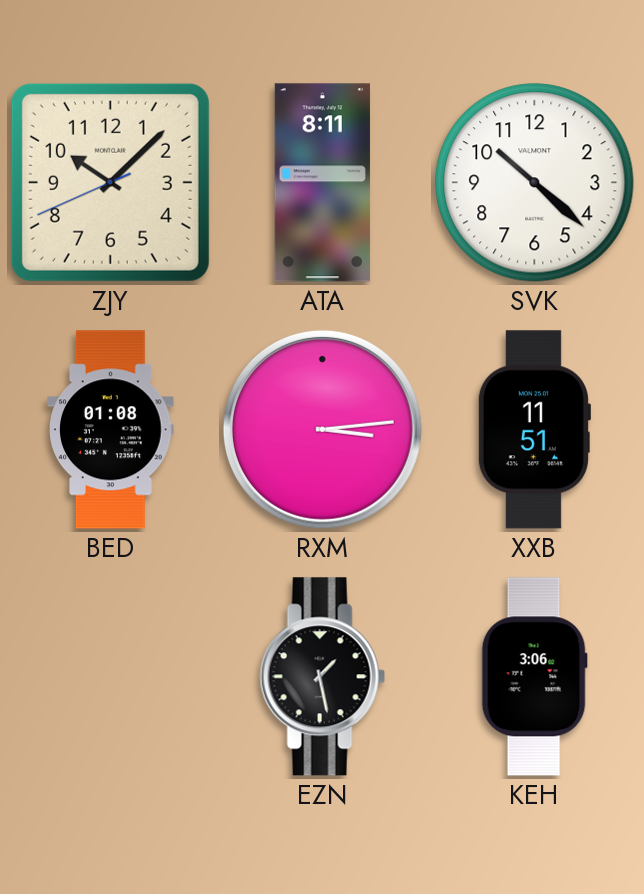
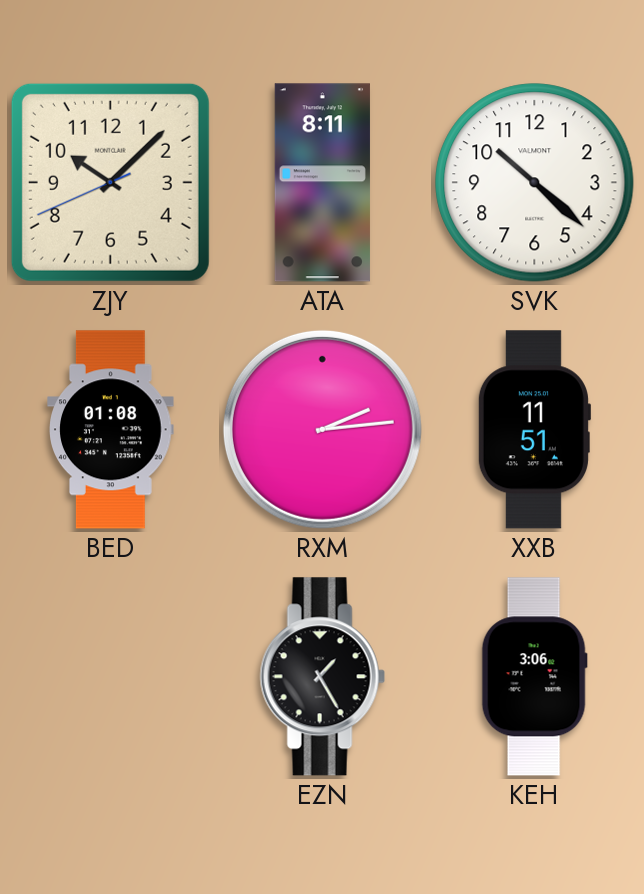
RXM: 3:14 -> 2:14
EZN: 1:28 -> 1:25
